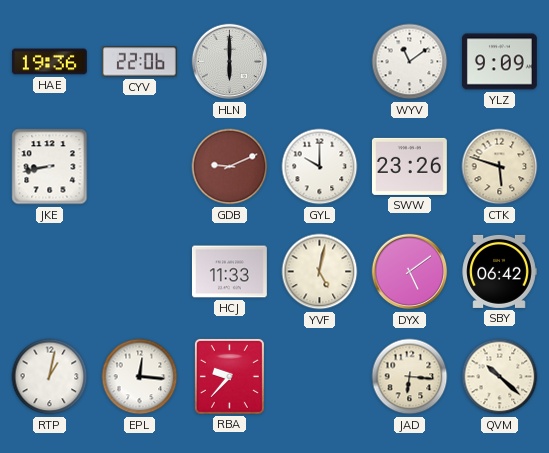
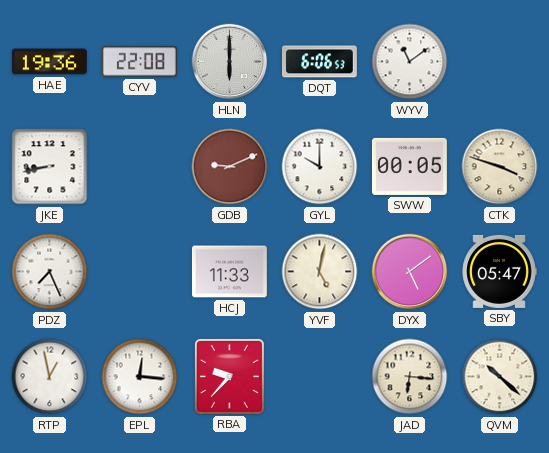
CYV: 22:06 -> 22:08
DQT: none -> 6:06
YLZ: 9:09 -> none
SWW: 23:26 -> 00:05
CTK: 5:48 -> 3:48
PDZ: none -> 7:26
SBY: 06:42 -> 05:47
RTP: 1:02 -> 12:58
